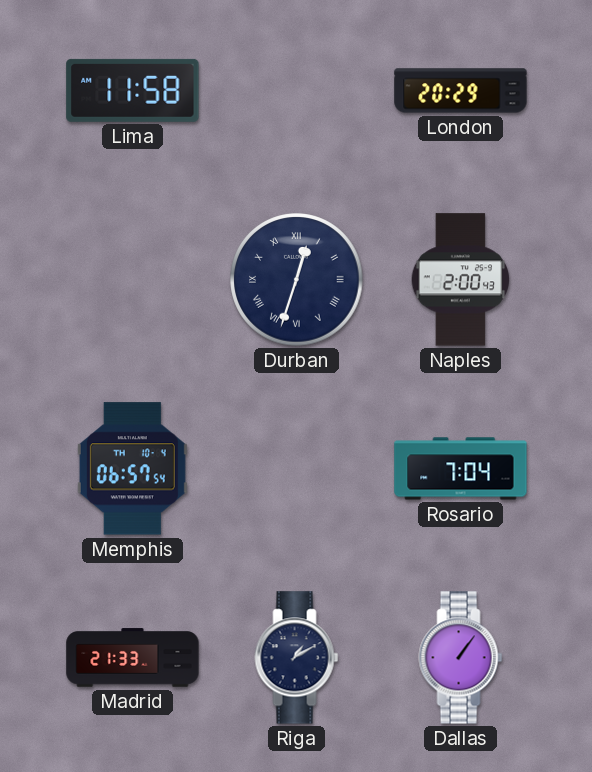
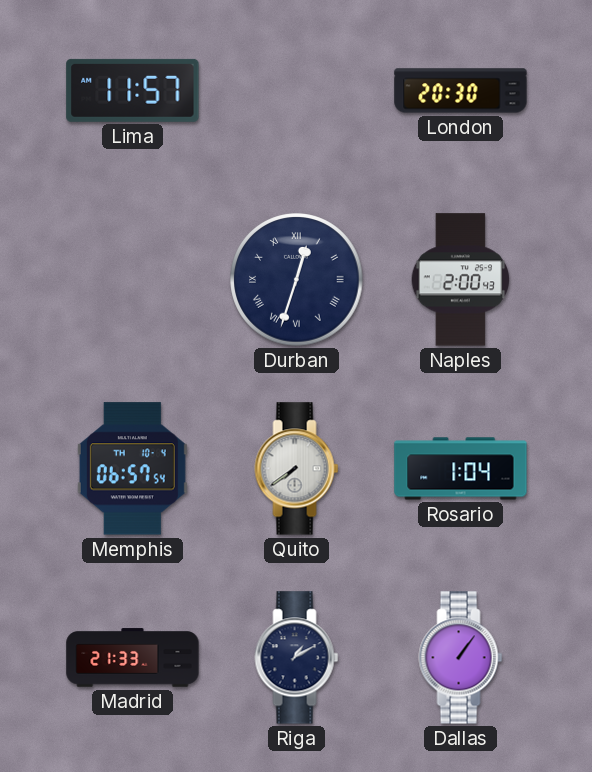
Lima: 11:58 -> 11:57
London: 20:29 -> 20:30
Quito: none -> 7:39
Rosario: 7:04 -> 1:04
